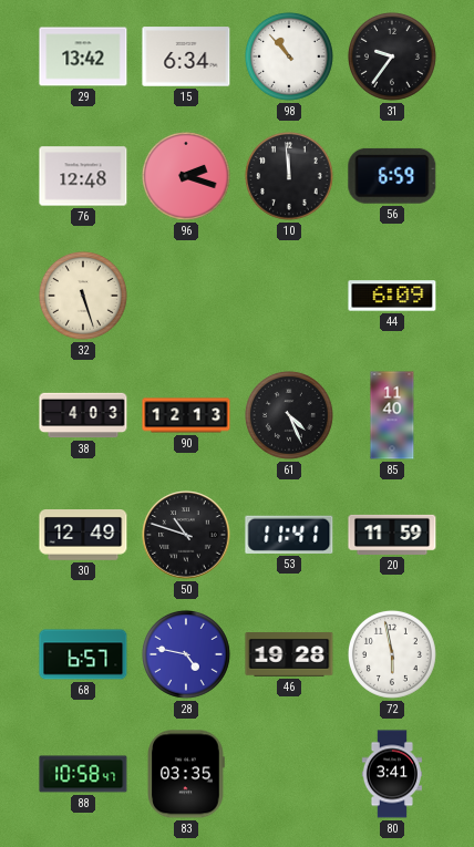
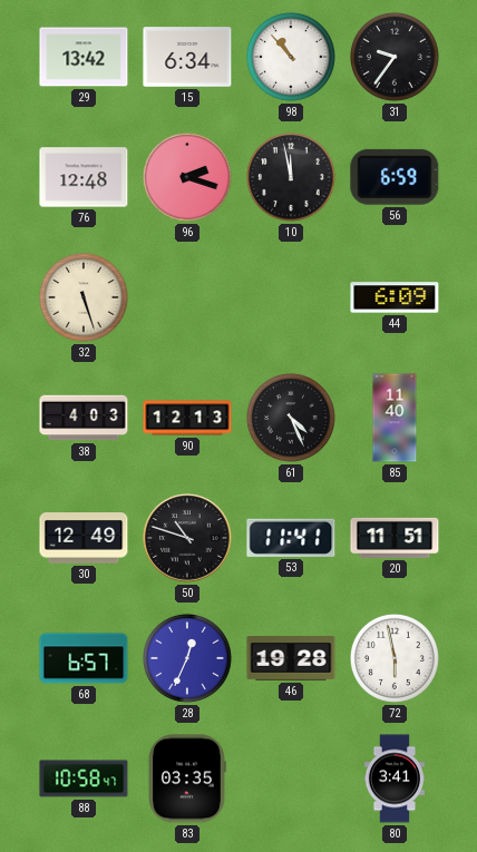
10: 11:59 -> 11:58
20: 11:59 -> 11:51
28: 4:47 -> 12:34
